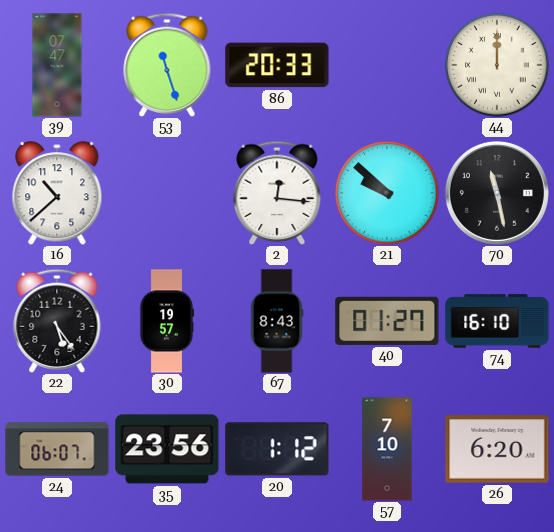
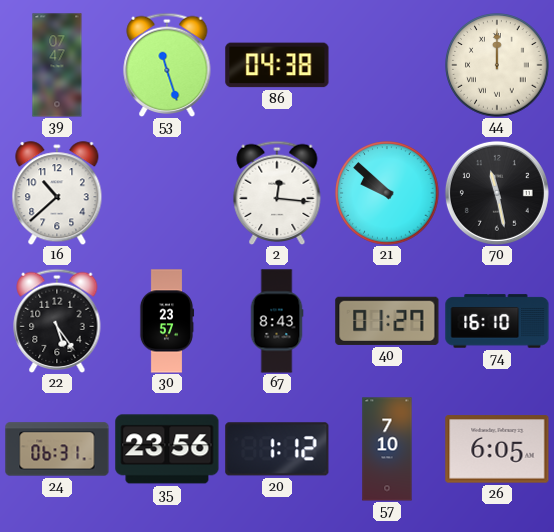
86: 20:33 -> 04:38
30: 19:57 -> 23:57
24: 06:07 -> 06:31
26: 6:20 -> 6:05
